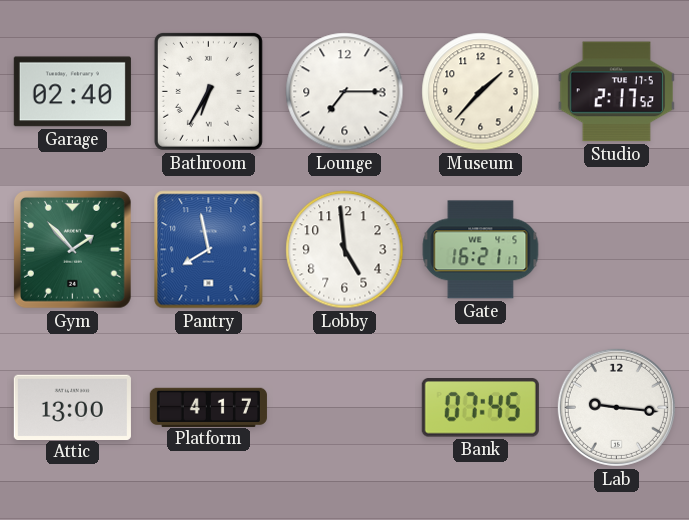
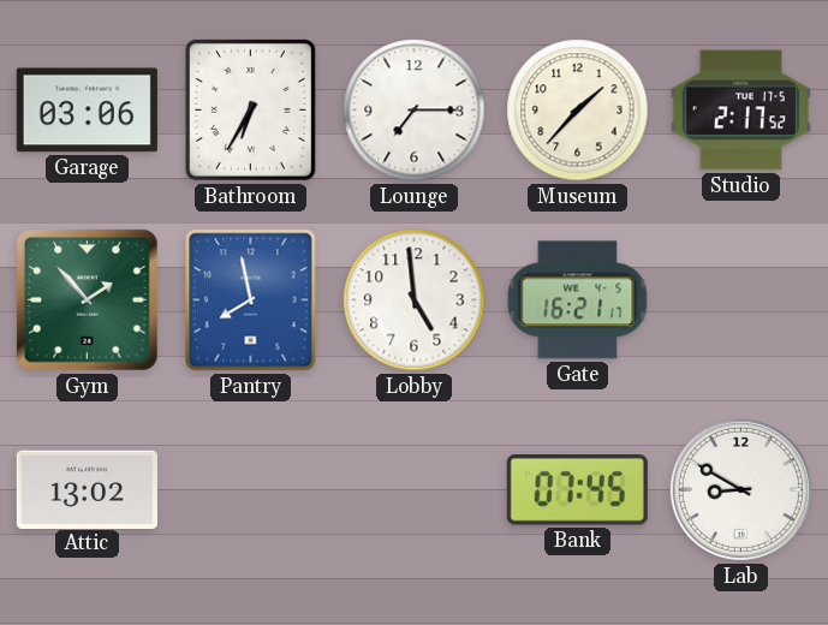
Garage: 02:40 -> 03:06
Attic: 13:00 -> 13:02
Platform: 4:17 -> none
Lab: 9:16 -> 8:50
